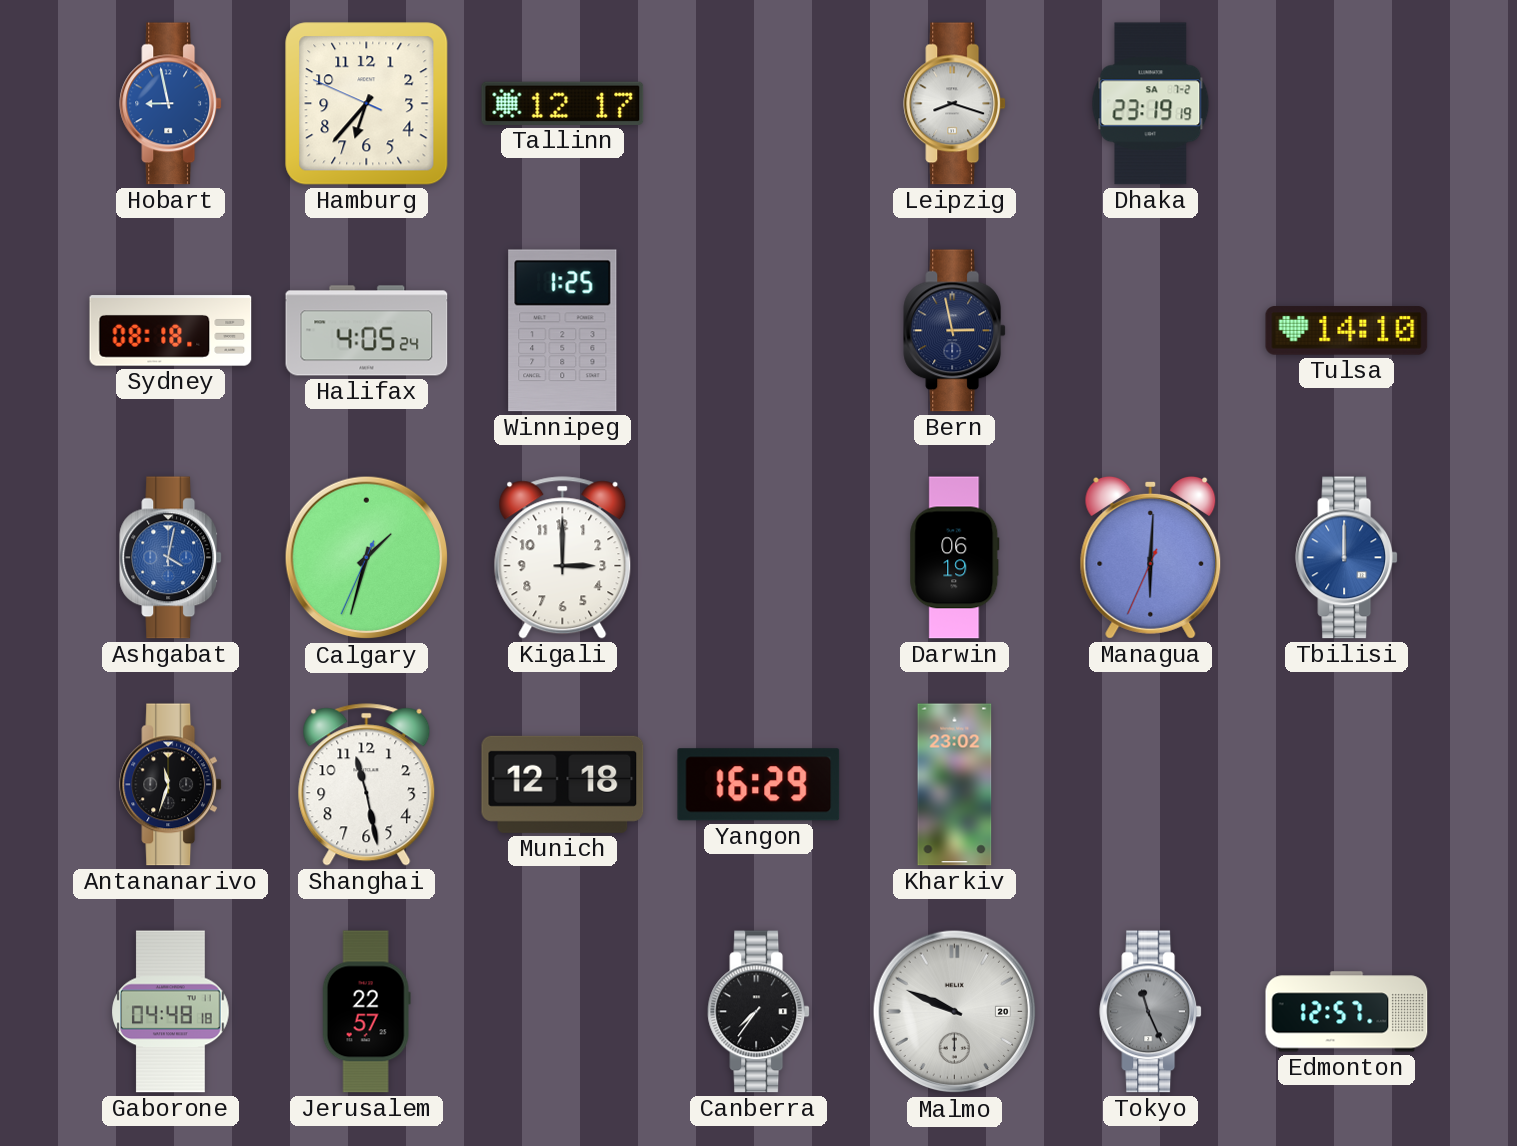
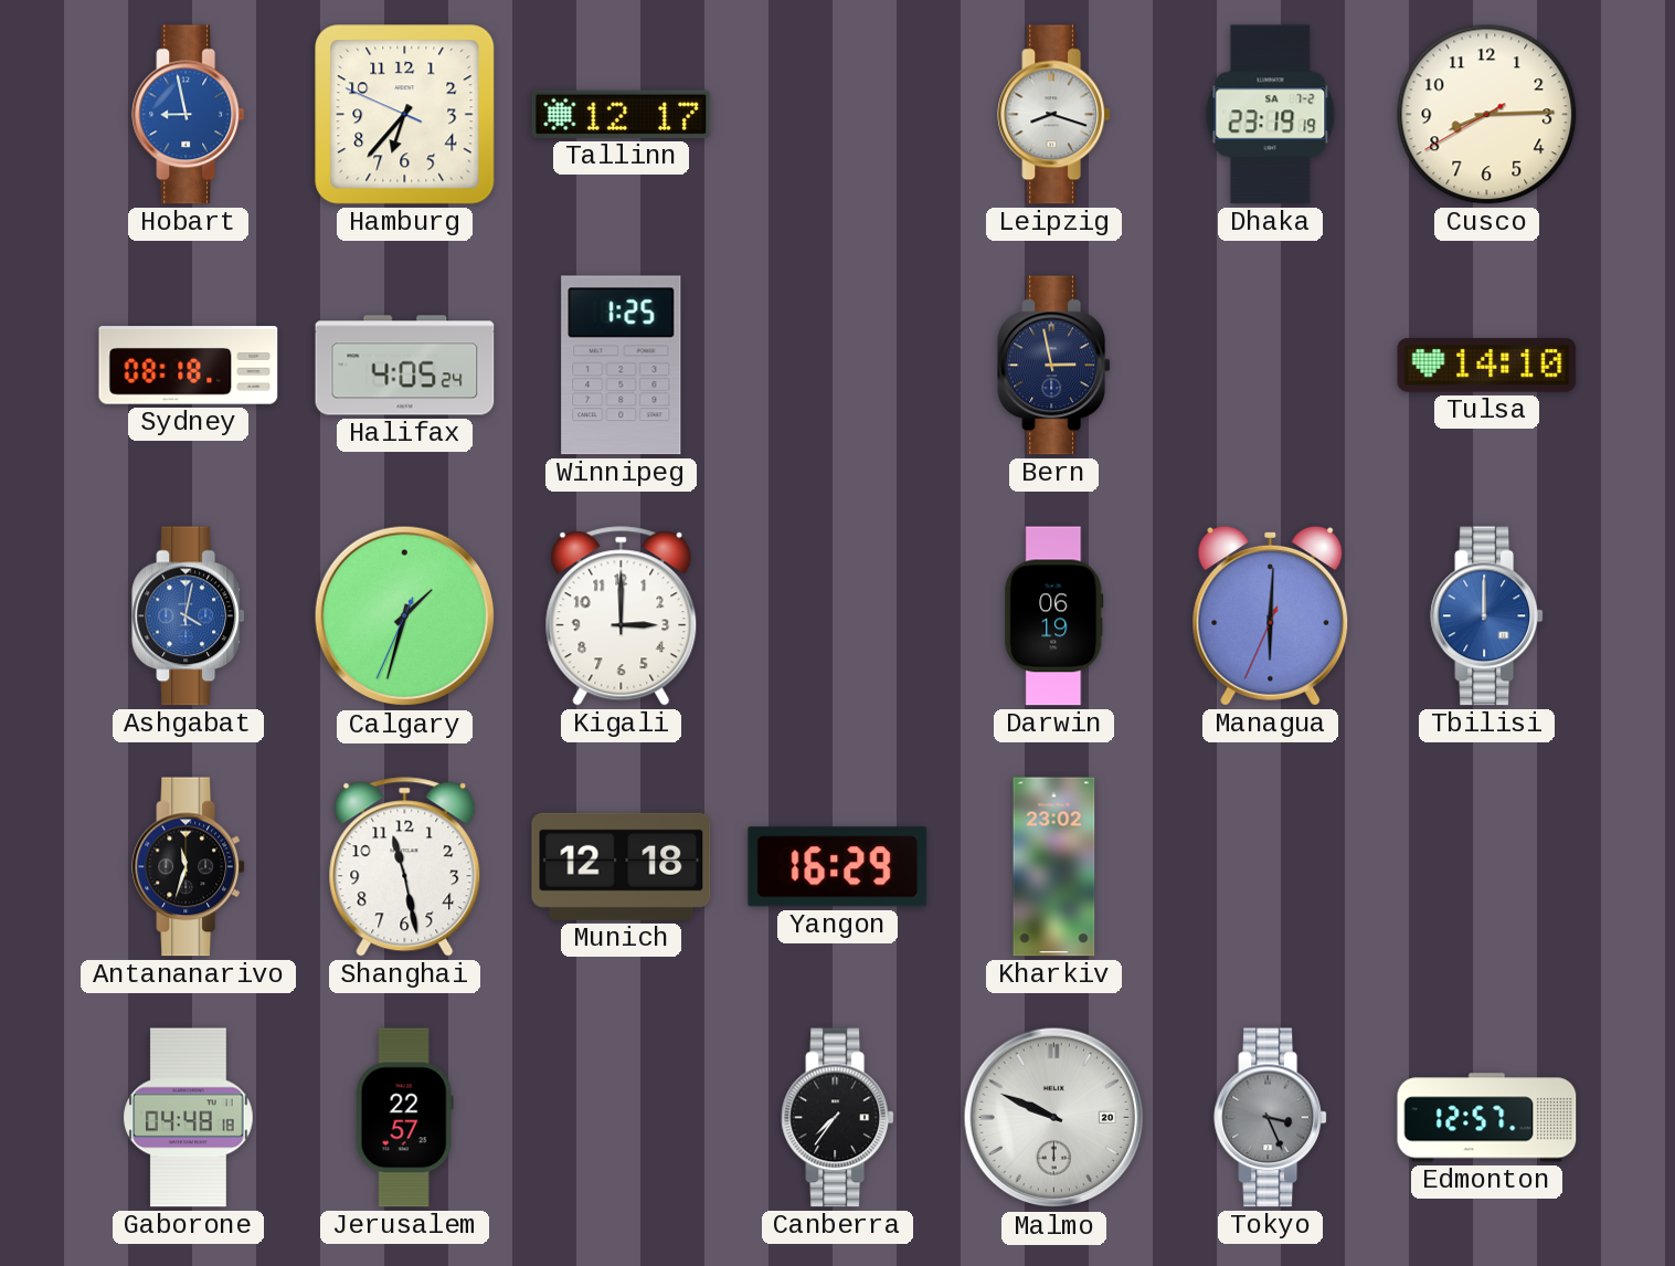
Cusco: none -> 8:14
Tokyo: 11:26 -> 3:26
